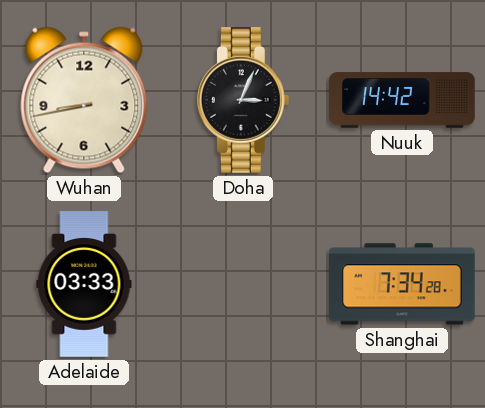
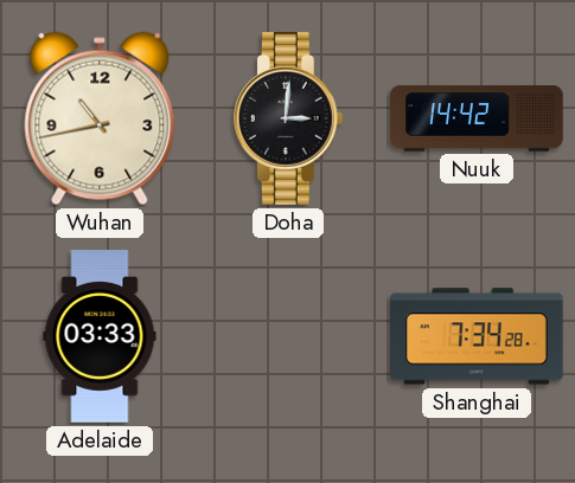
Wuhan: 8:43 -> 10:43
Doha: 3:04 -> 3:01
